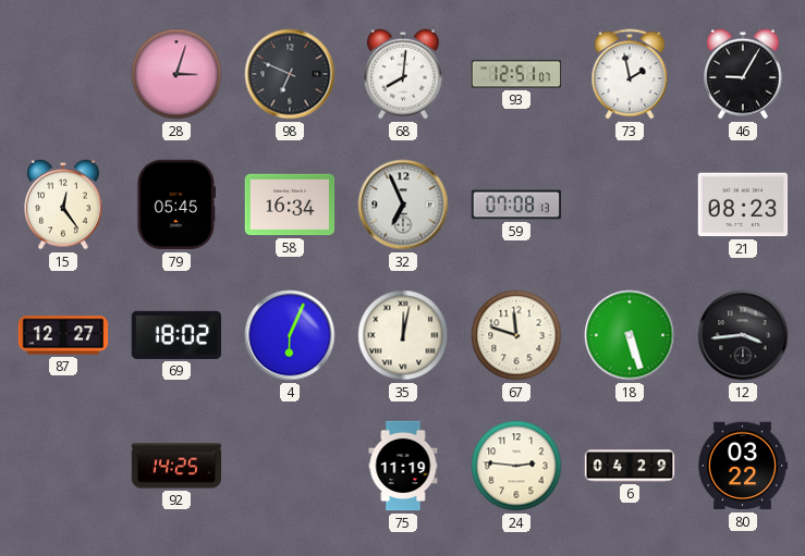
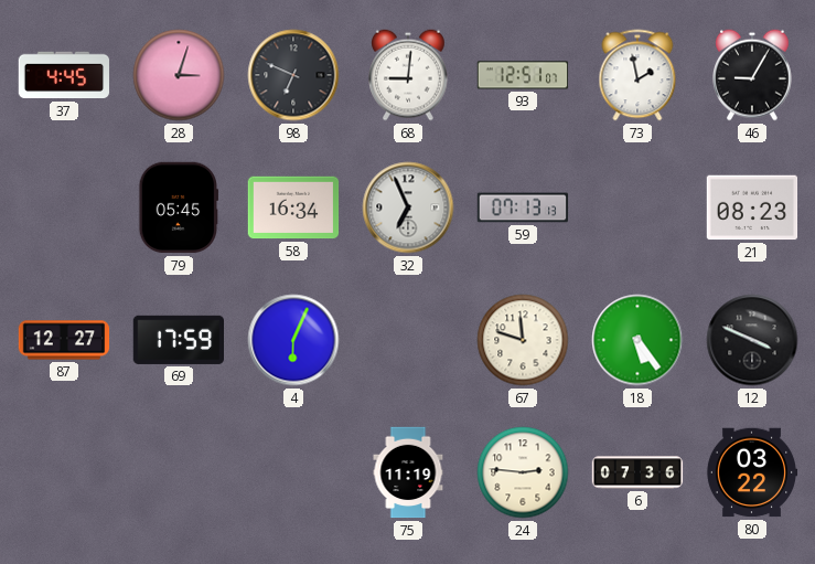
37: none -> 4:45
68: 8:01 -> 9:01
15: 12:24 -> none
59: 07:08 -> 07:13
69: 18:02 -> 17:59
35: 12:02 -> none
18: 5:27 -> 5:24
12: 3:44 -> 3:49
92: 14:25 -> none
6: 04:29 -> 07:36
